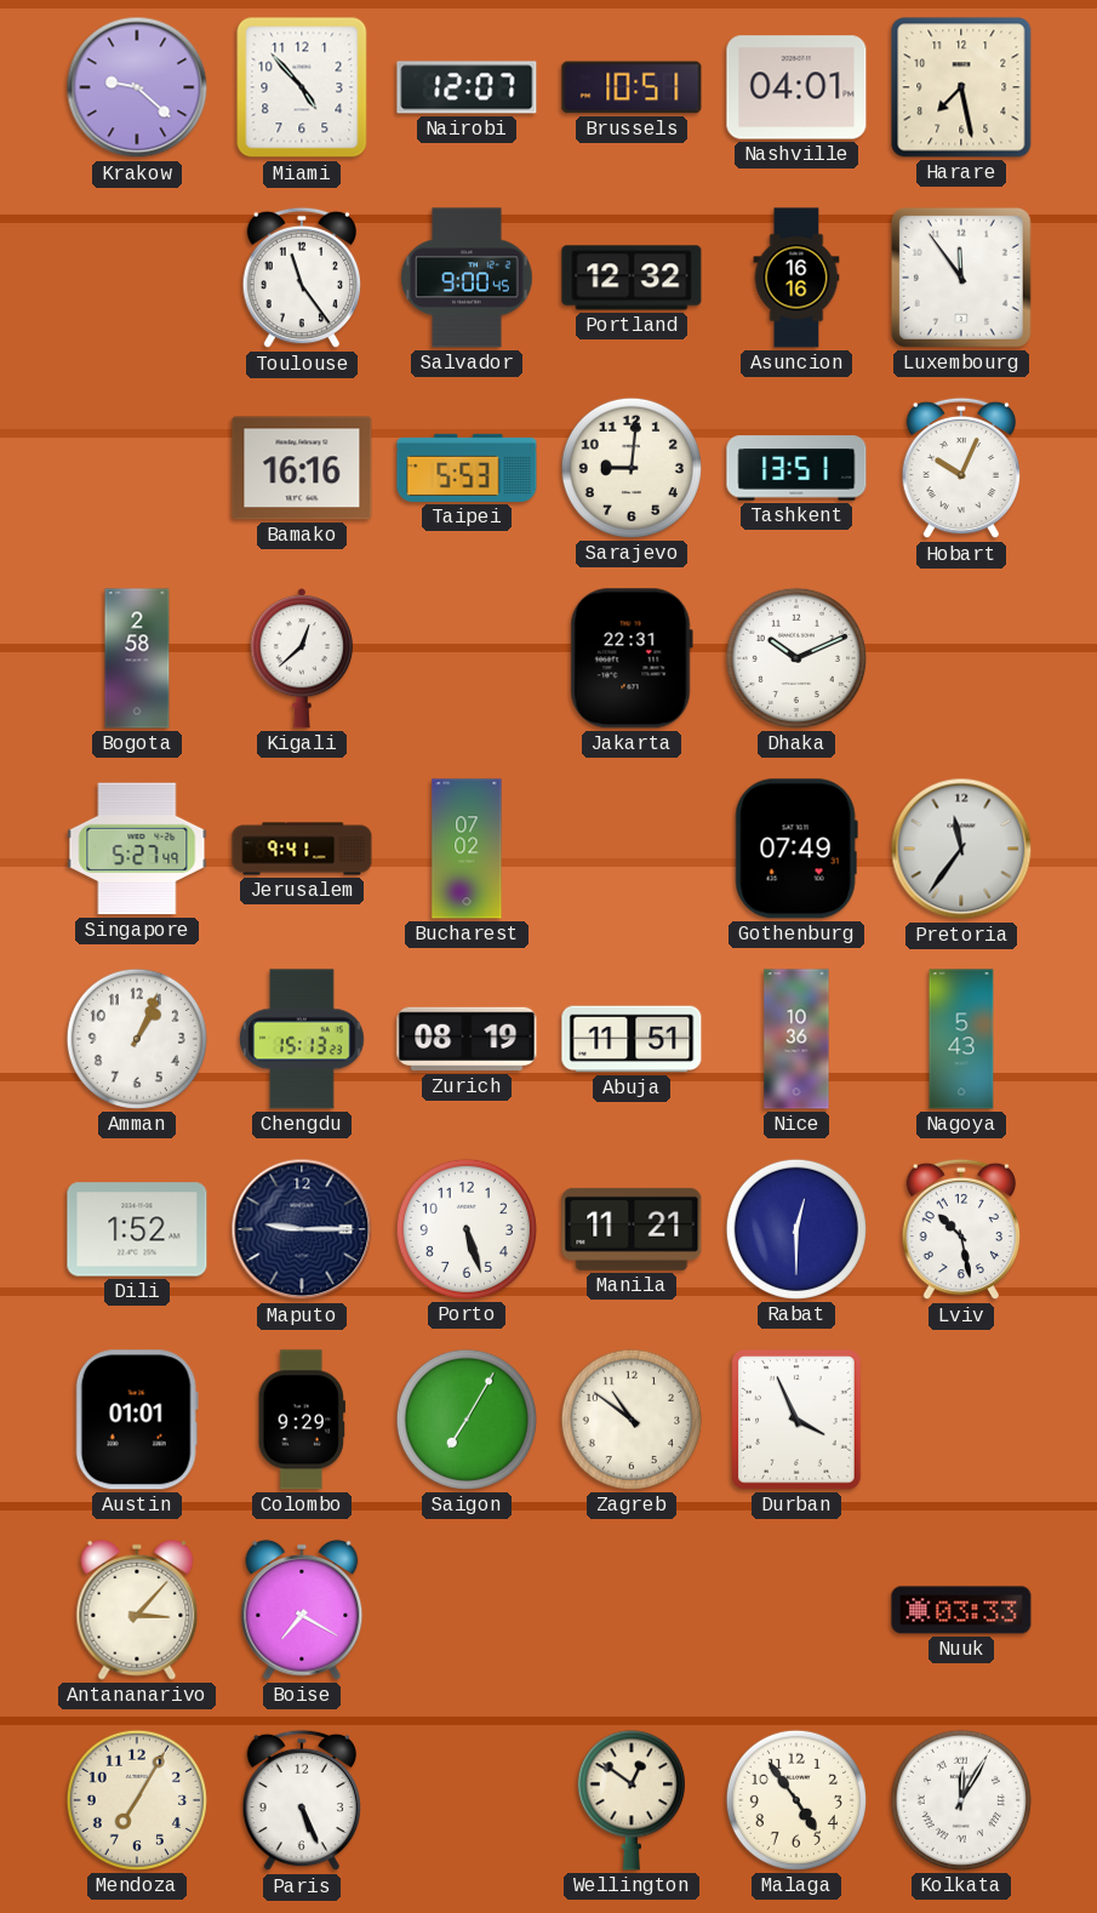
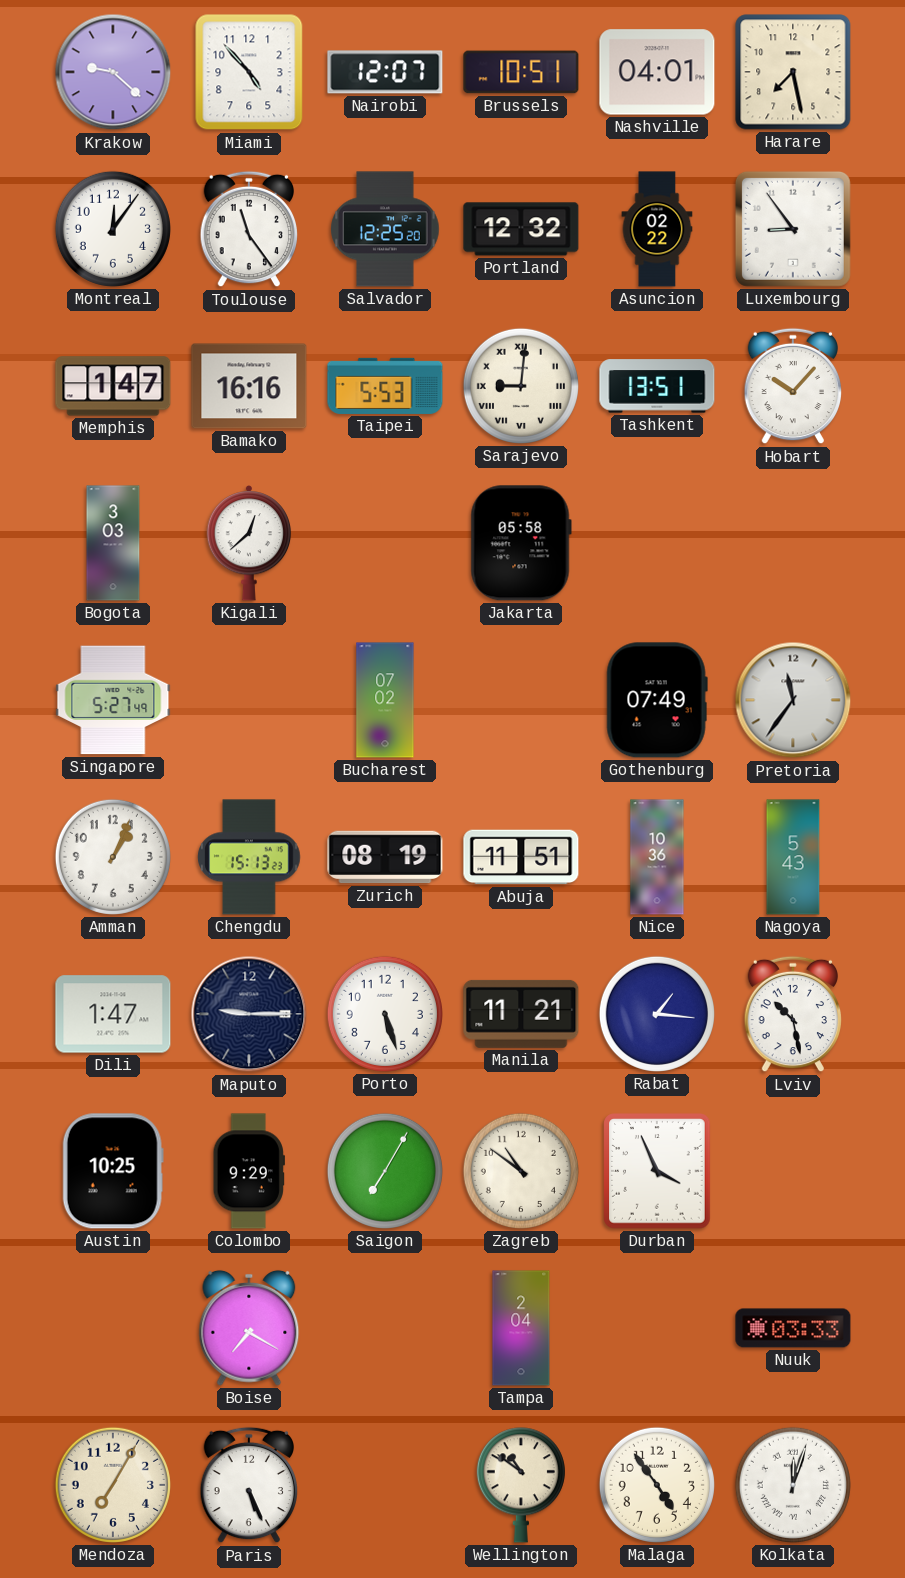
Montreal: none -> 12:06
Salvador: 9:00 -> 12:25
Asuncion: 16:16 -> 02:22
Luxembourg: 11:54 -> 8:54
Memphis: none -> 1:47
Sarajevo numerals: Arabic -> Roman
Hobart: 10:04 -> 10:07
Bogota: 2:58 -> 3:03
Jakarta: 22:31 -> 05:58
Dhaka: 10:11 -> none
Jerusalem: 9:41 -> none
Dili: 1:52 -> 1:47
Rabat: 12:30 -> 1:16
Austin: 01:01 -> 10:25
Antananarivo: 3:07 -> none
Tampa: none -> 2:04
Wellington: 12:51 -> 10:51
Kolkata: 12:05 -> 12:03
